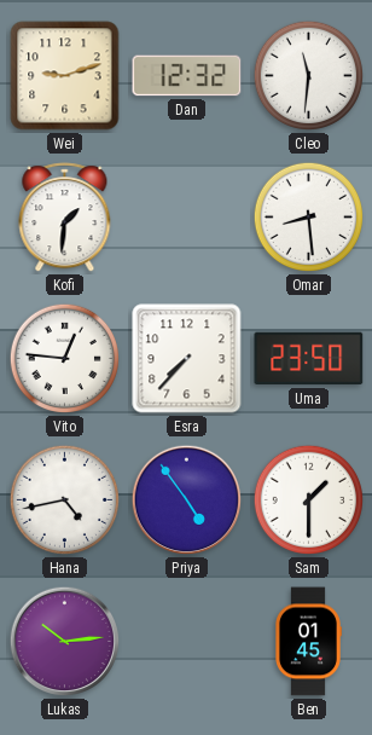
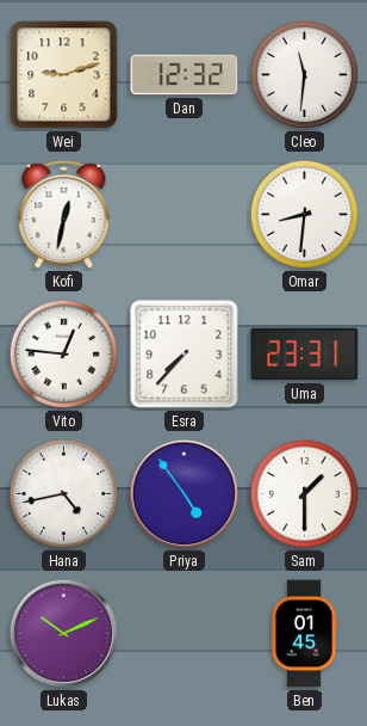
Kofi: 1:31 -> 12:32
Omar: 8:29 -> 8:31
Uma: 23:50 -> 23:31
Lukas: 10:14 -> 10:11
